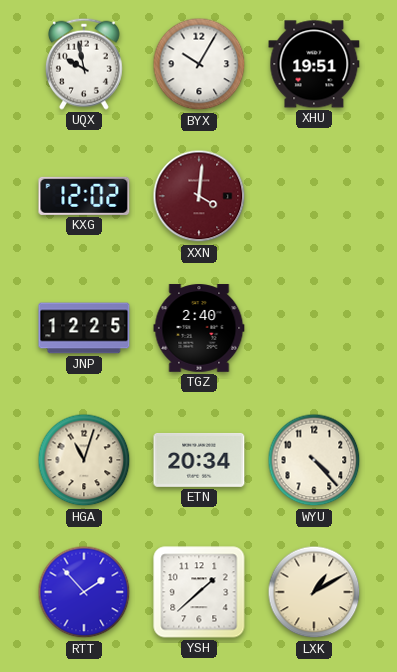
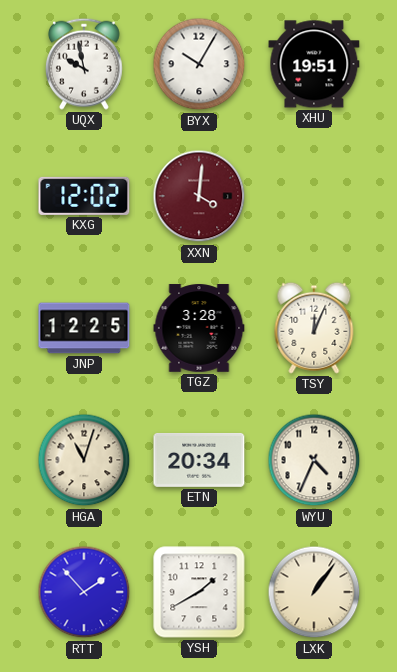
TGZ: 2:40 -> 3:28
TSY: none -> 12:04
WYU: 4:23 -> 4:34
YSH: 1:38 -> 1:40
LXK: 1:10 -> 1:06
